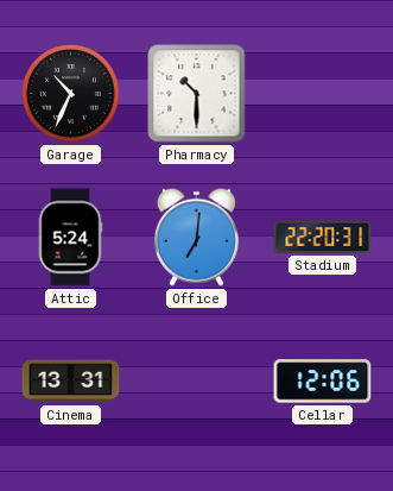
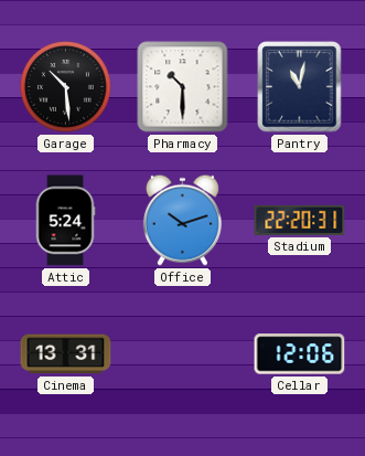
Garage: 10:34 -> 10:29
Pantry: none -> 11:02
Office: 7:01 -> 10:12
